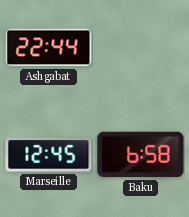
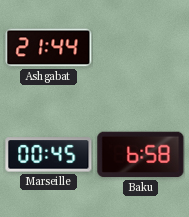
Ashgabat: 22:44 -> 21:44
Marseille: 12:45 -> 00:45
